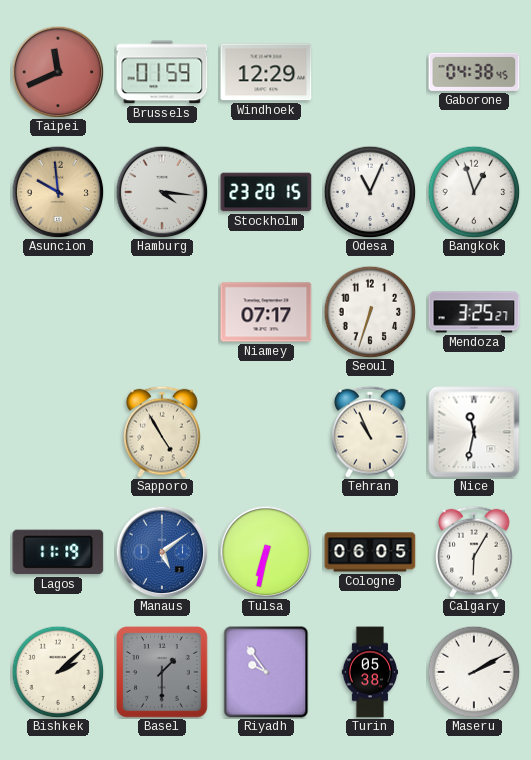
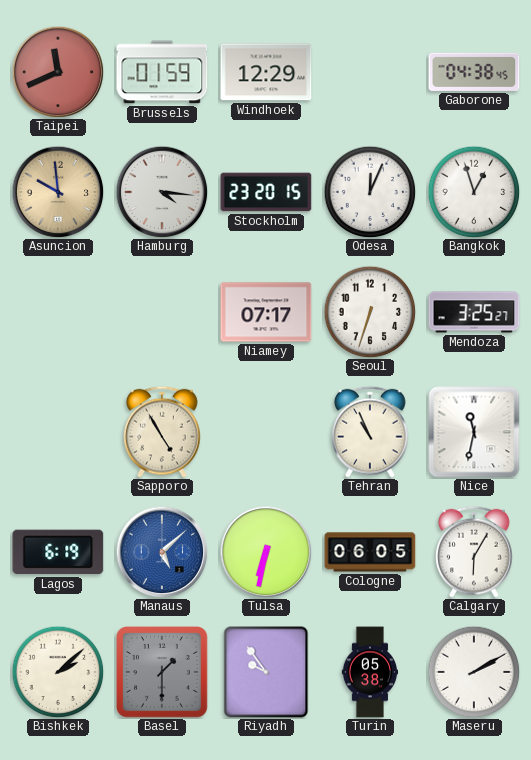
Odesa: 11:04 -> 12:04
Lagos: 11:19 -> 6:19
Manaus: 5:09 -> 5:08
